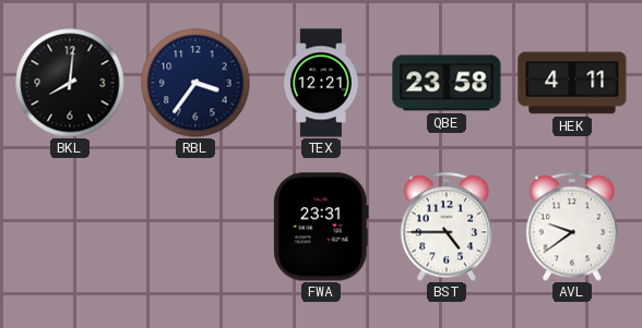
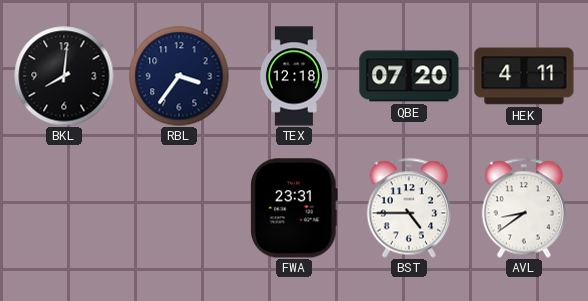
TEX: 12:21 -> 12:18
QBE: 23:58 -> 07:20
AVL: 9:39 -> 8:39
